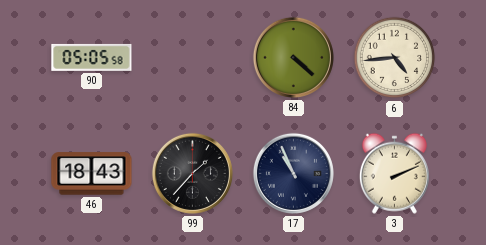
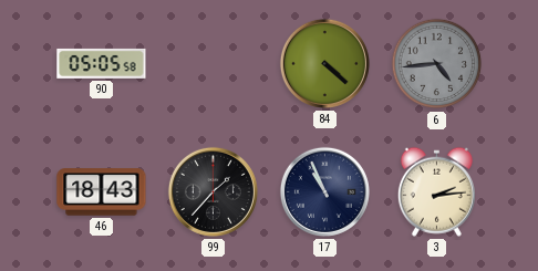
6 dial: cream -> grey
3: 2:11 -> 2:14
